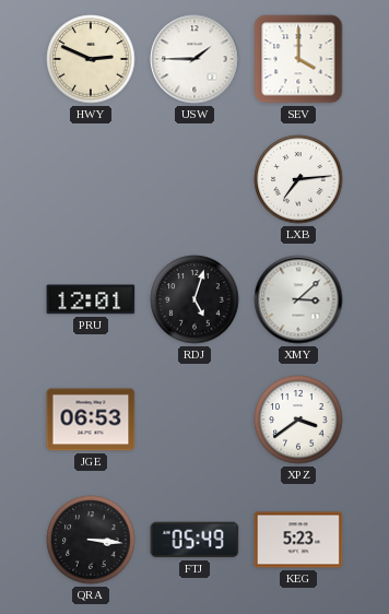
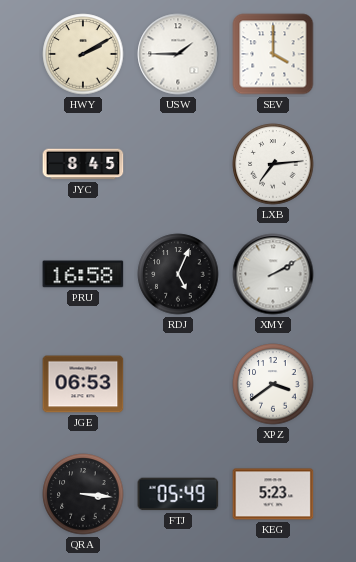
HWY: 2:49 -> 2:10
JYC: none -> 8:45
PRU: 12:01 -> 16:58
RDJ: 5:03 -> 5:04
XMY: 3:08 -> 2:10
